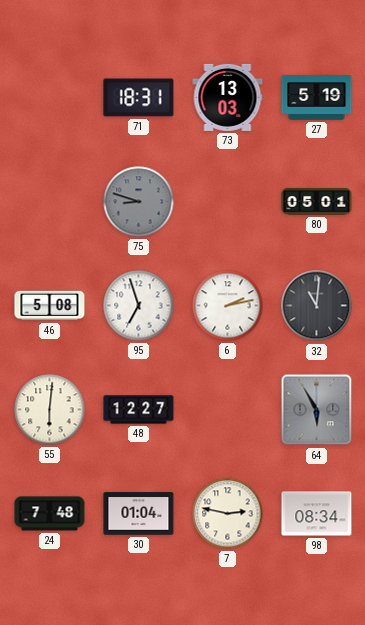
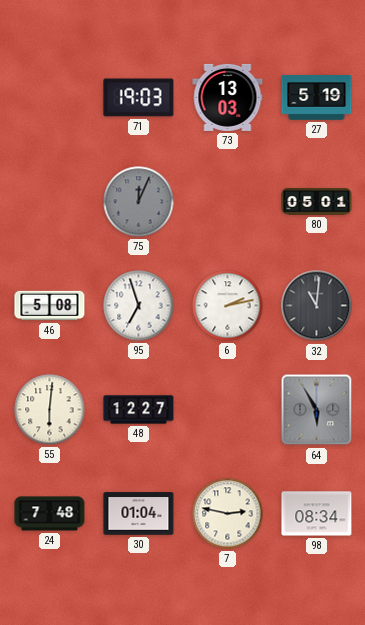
71: 18:31 -> 19:03
75: 8:48 -> 12:04
